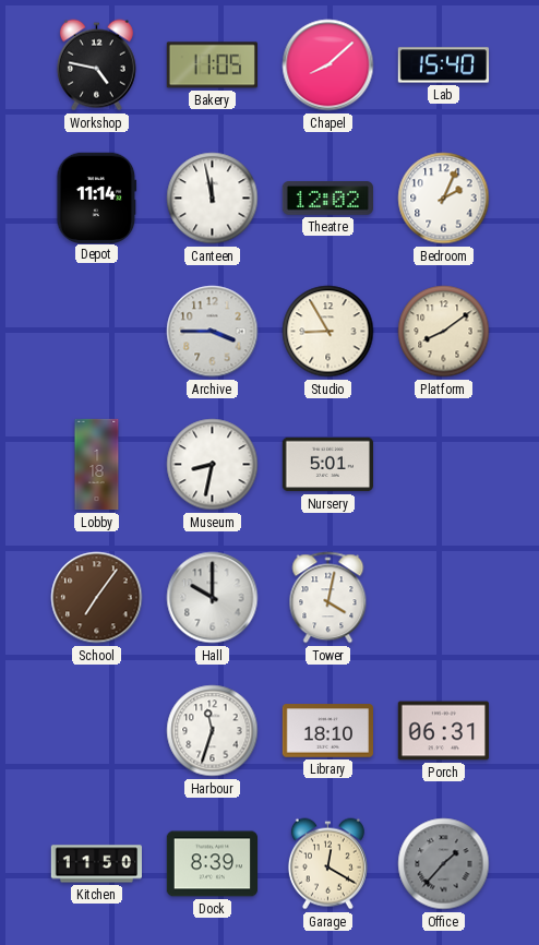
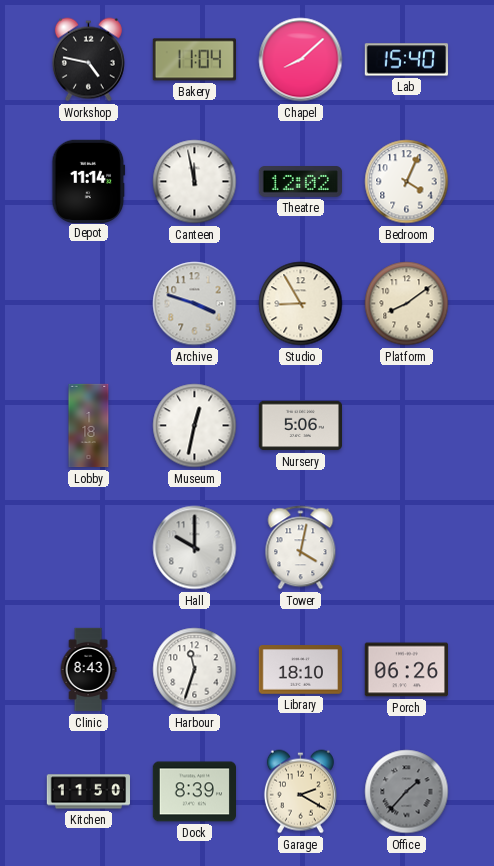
Bakery: 11:05 -> 11:04
Bedroom: 2:04 -> 4:04
Archive: 3:45 -> 3:48
Museum: 8:32 -> 12:32
Nursery: 5:01 -> 5:06
School: 7:06 -> none
Clinic: none -> 8:43
Porch: 06:31 -> 06:26
Garage: 12:20 -> 2:20
